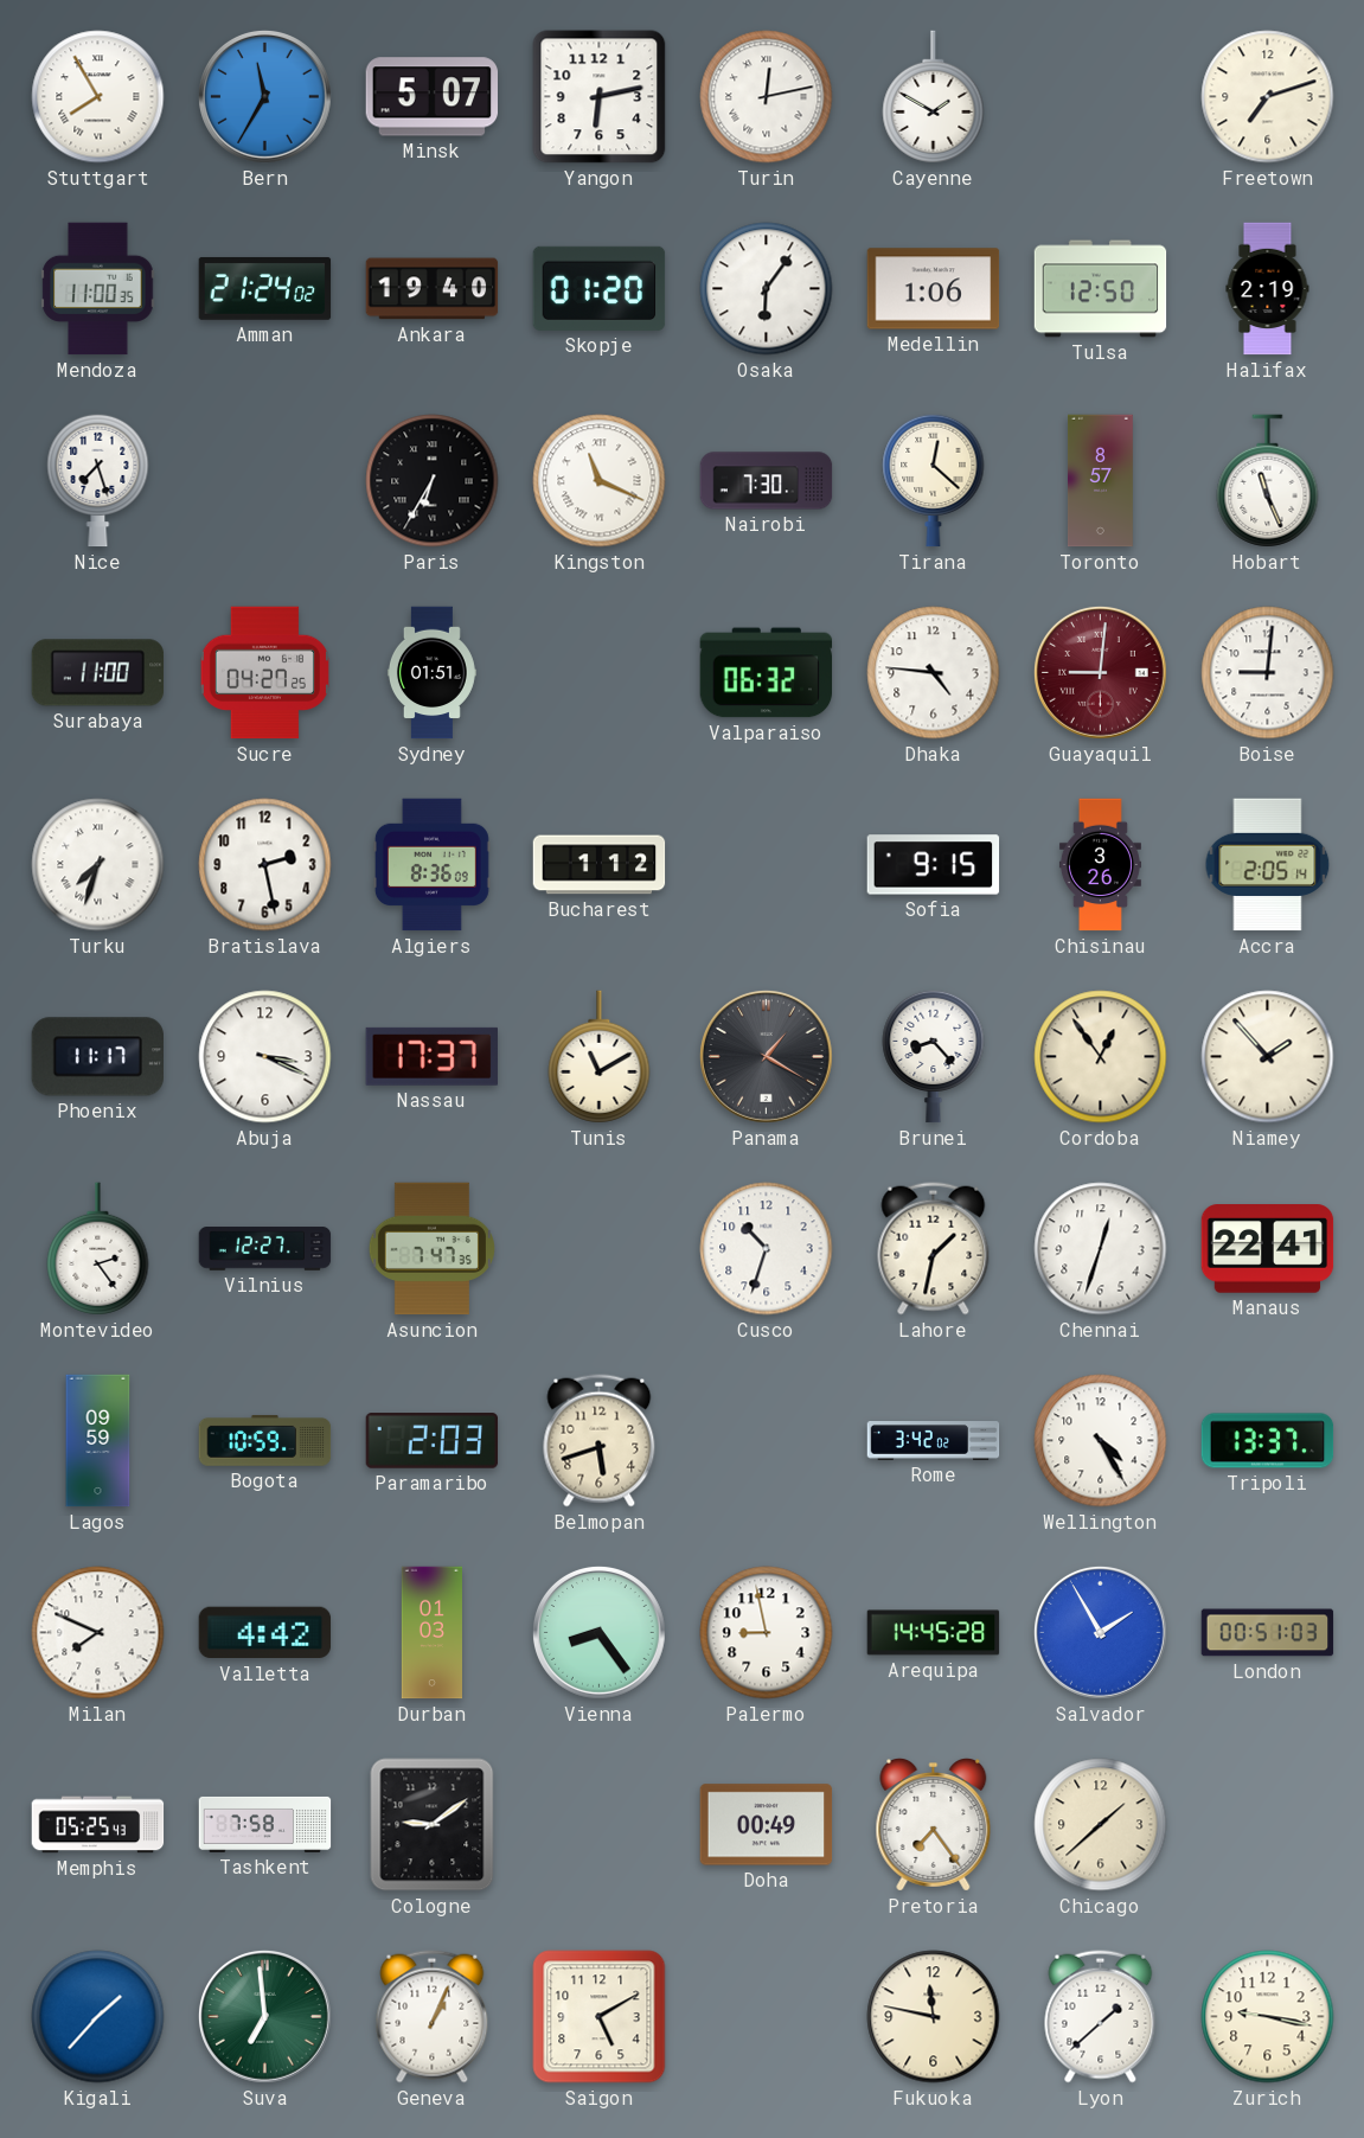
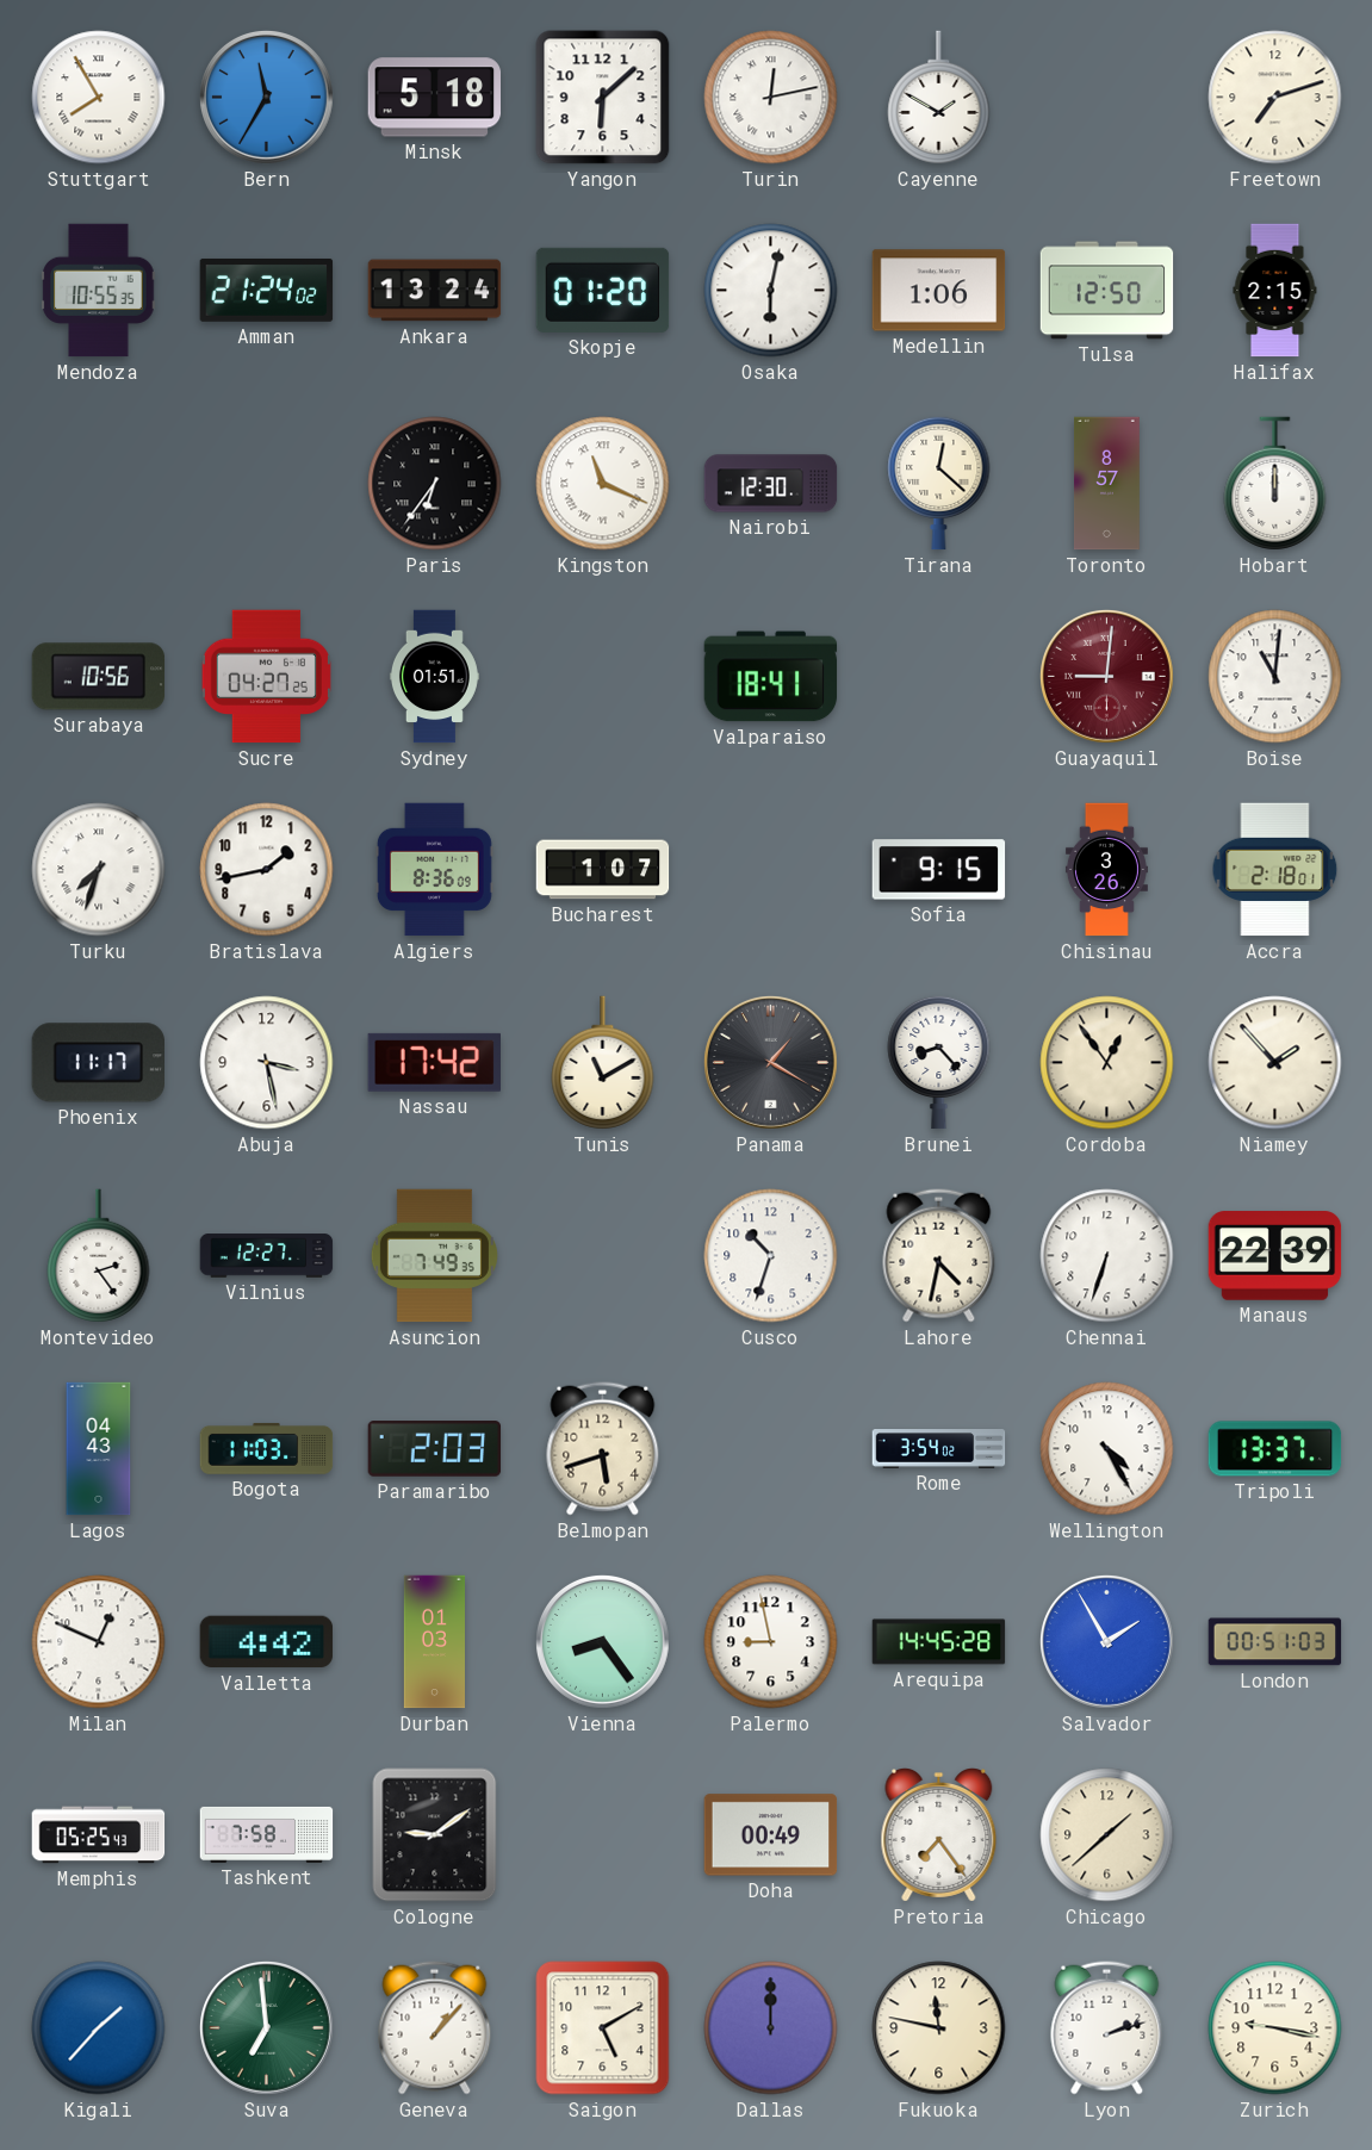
Minsk: 5:07 -> 5:18
Yangon: 6:13 -> 6:08
Mendoza: 11:00 -> 10:55
Ankara: 19:40 -> 13:24
Osaka: 6:06 -> 6:02
Halifax: 2:19 -> 2:15
Nice: 7:27 -> none
Paris: 6:35 -> 6:36
Nairobi: 7:30 -> 12:30
Hobart: 11:26 -> 12:00
Surabaya: 11:00 -> 10:56
Valparaiso: 06:32 -> 18:41
Dhaka: 4:46 -> none
Boise: 9:01 -> 11:01
Bratislava: 2:28 -> 1:43
Bucharest: 1:12 -> 1:07
Accra: 2:05 -> 2:18
Abuja: 3:19 -> 3:28
Nassau: 17:37 -> 17:42
Asuncion: 7:47 -> 7:49
Lahore: 1:32 -> 4:32
Chennai: 12:33 -> 6:33
Manaus: 22:41 -> 22:39
Lagos: 09:59 -> 04:43
Bogota: 10:59 -> 11:03
Rome: 3:42 -> 3:54
Milan: 7:49 -> 12:49
Geneva: 1:04 -> 1:07
Dallas: none -> 12:00
Lyon: 1:38 -> 2:12
